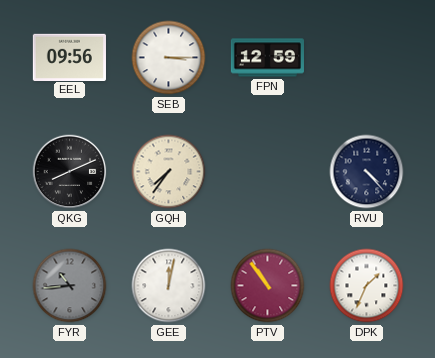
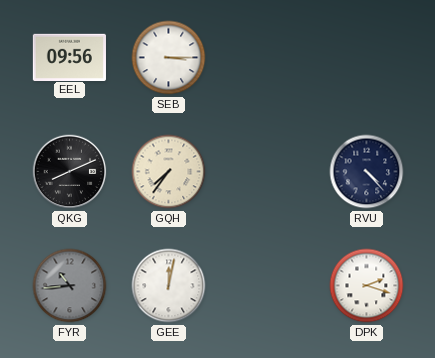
FPN: 12:59 -> none
PTV: 10:54 -> none
DPK: 1:34 -> 2:18
